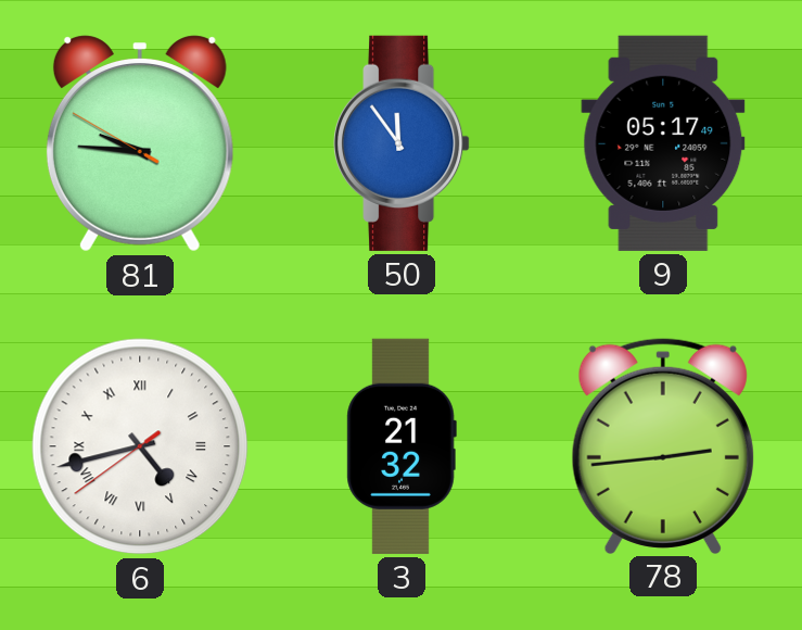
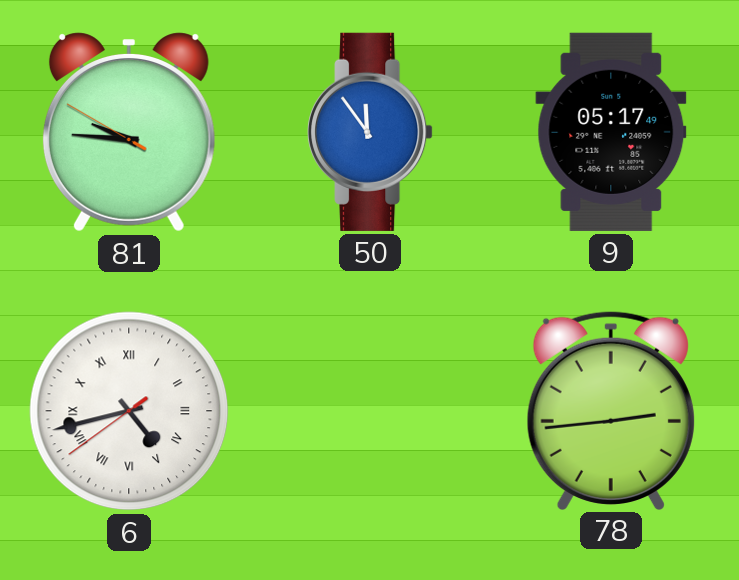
3: 21:32 -> none
